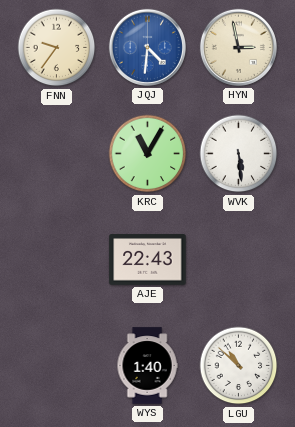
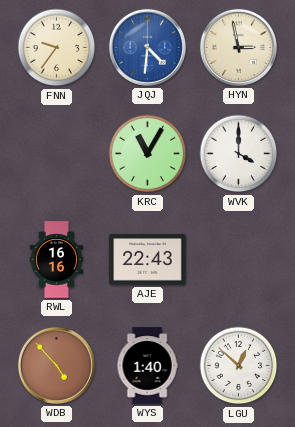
WVK: 5:29 -> 4:00
RWL: none -> 16:16
WDB: none -> 4:53
LGU: 10:52 -> 12:52
